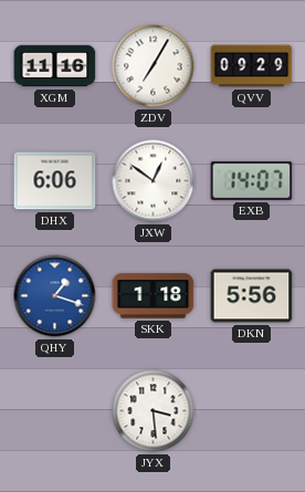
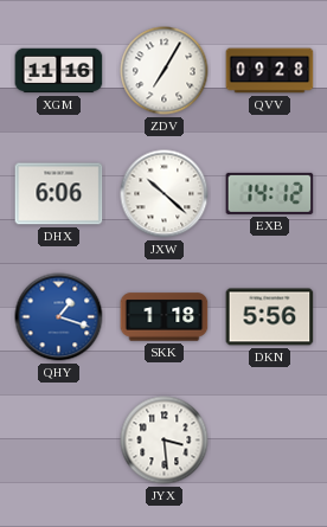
QVV: 09:29 -> 09:28
JXW: 12:51 -> 10:22
EXB: 14:07 -> 14:12
